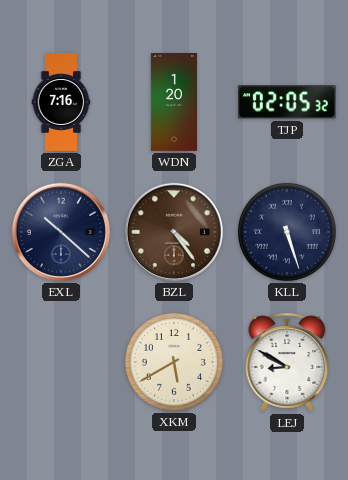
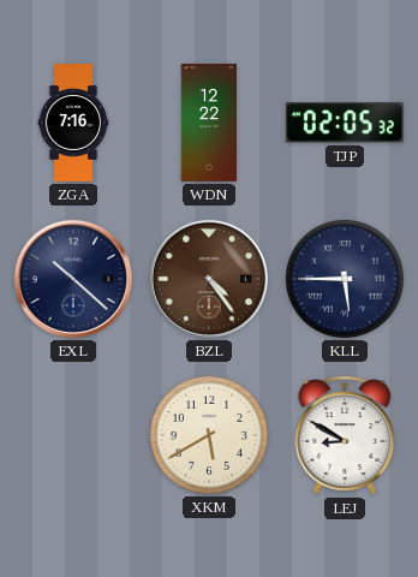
WDN: 1:20 -> 12:22
KLL: 5:27 -> 5:45
